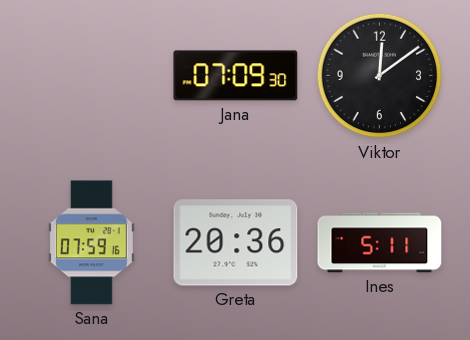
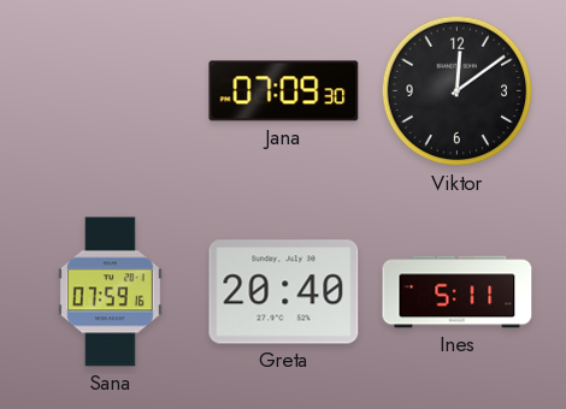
Greta: 20:36 -> 20:40
